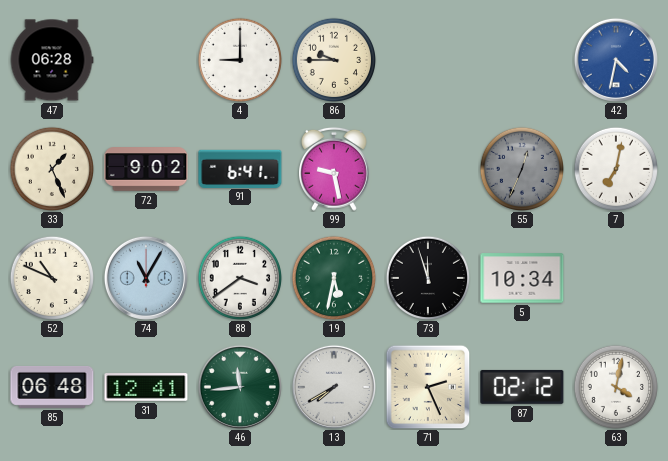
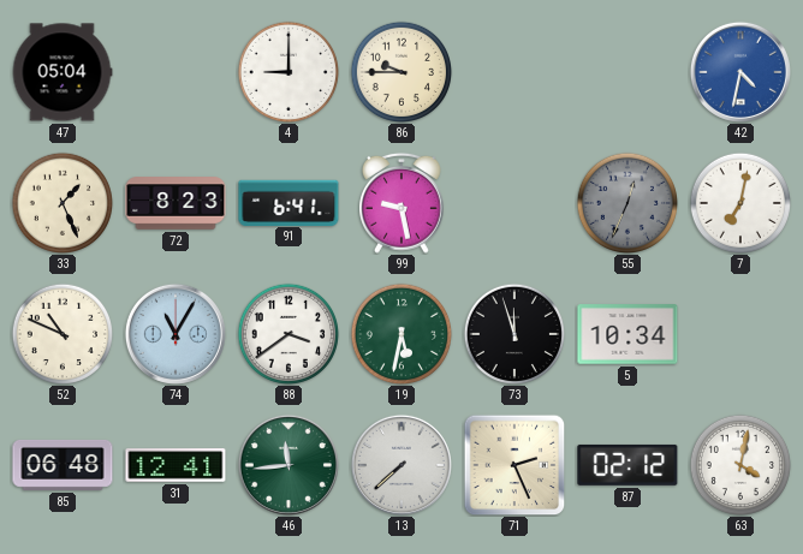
47: 06:28 -> 05:04
72: 9:02 -> 8:23
13: 7:40 -> 7:38
